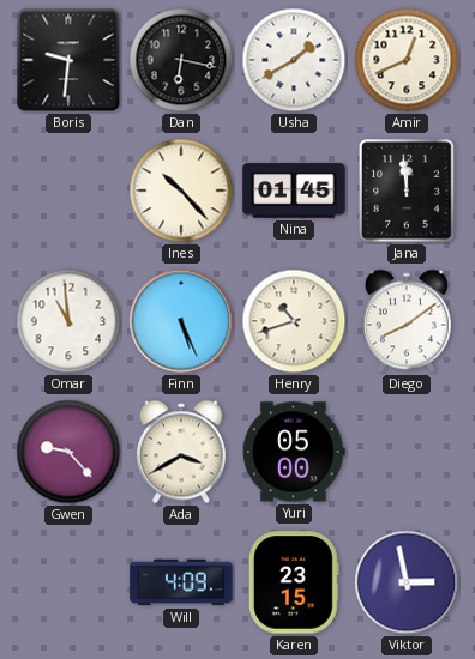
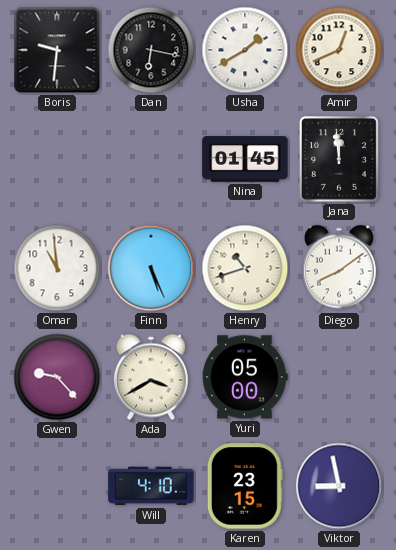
Ines: 10:23 -> none
Will: 4:09 -> 4:10
Viktor: 2:58 -> 8:58
